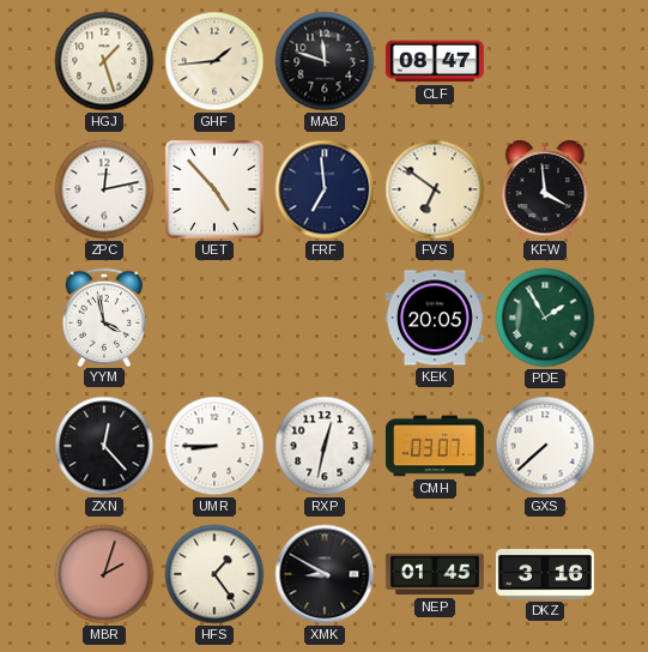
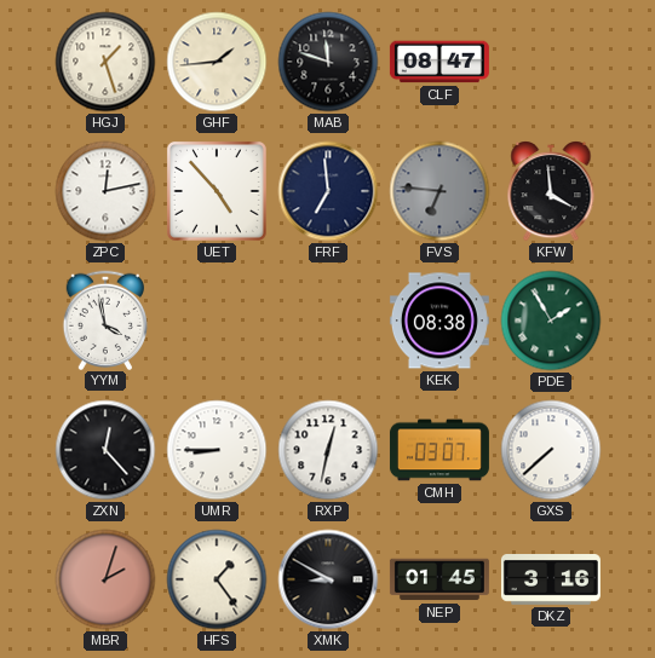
FVS: 6:51 -> 6:46
FVS dial: cream -> grey
KEK: 20:05 -> 08:38
